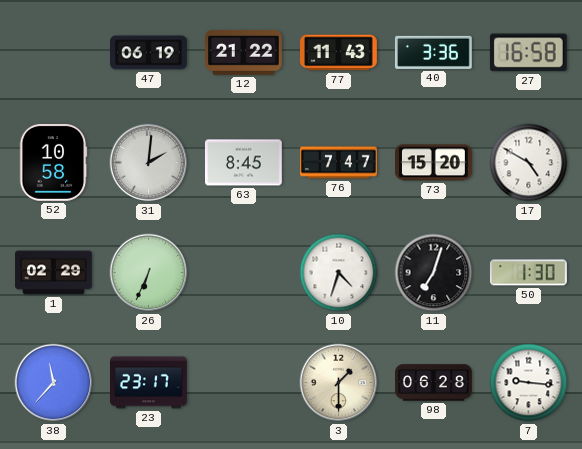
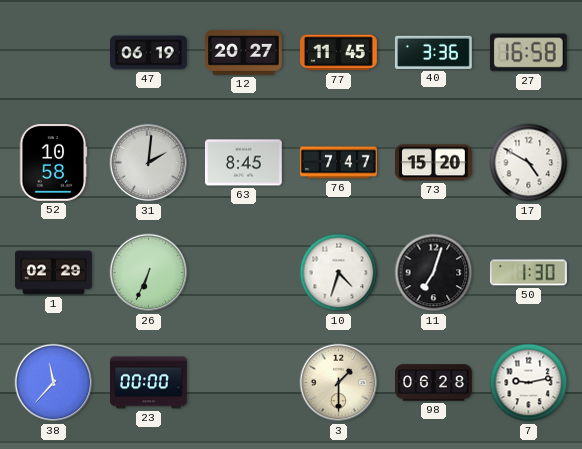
12: 21:22 -> 20:27
77: 11:43 -> 11:45
23: 23:17 -> 00:00
7: 9:16 -> 9:13
